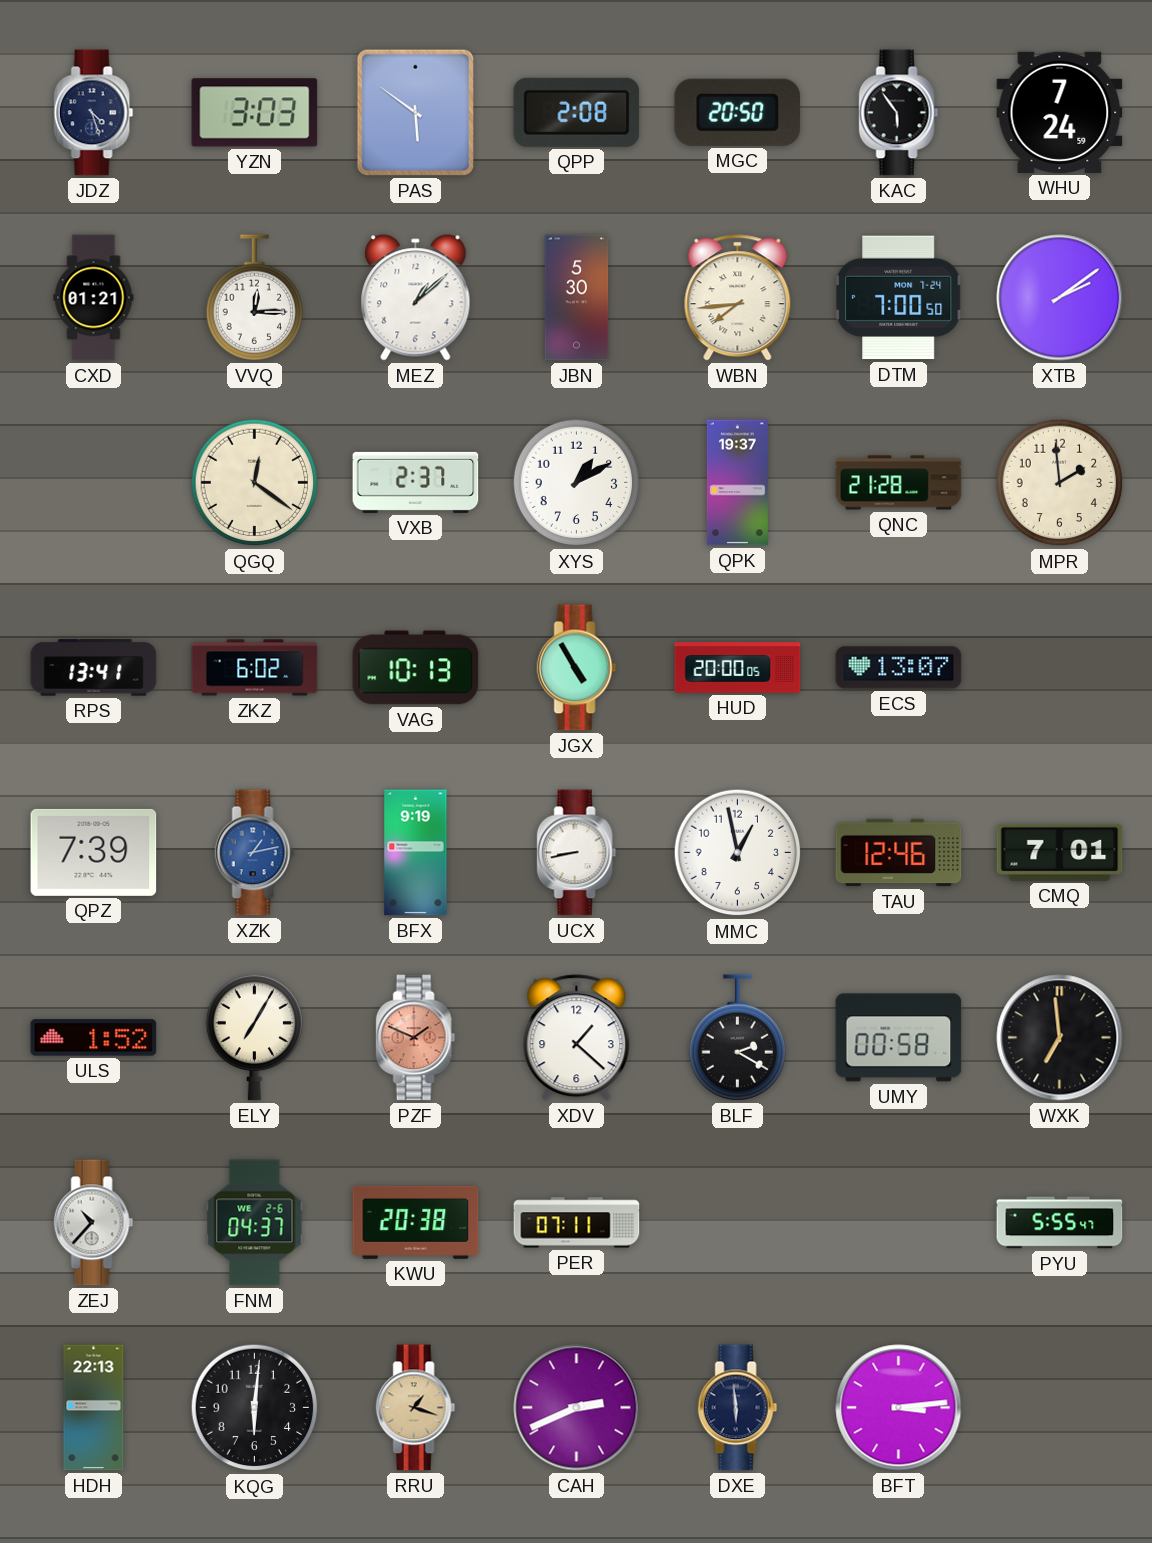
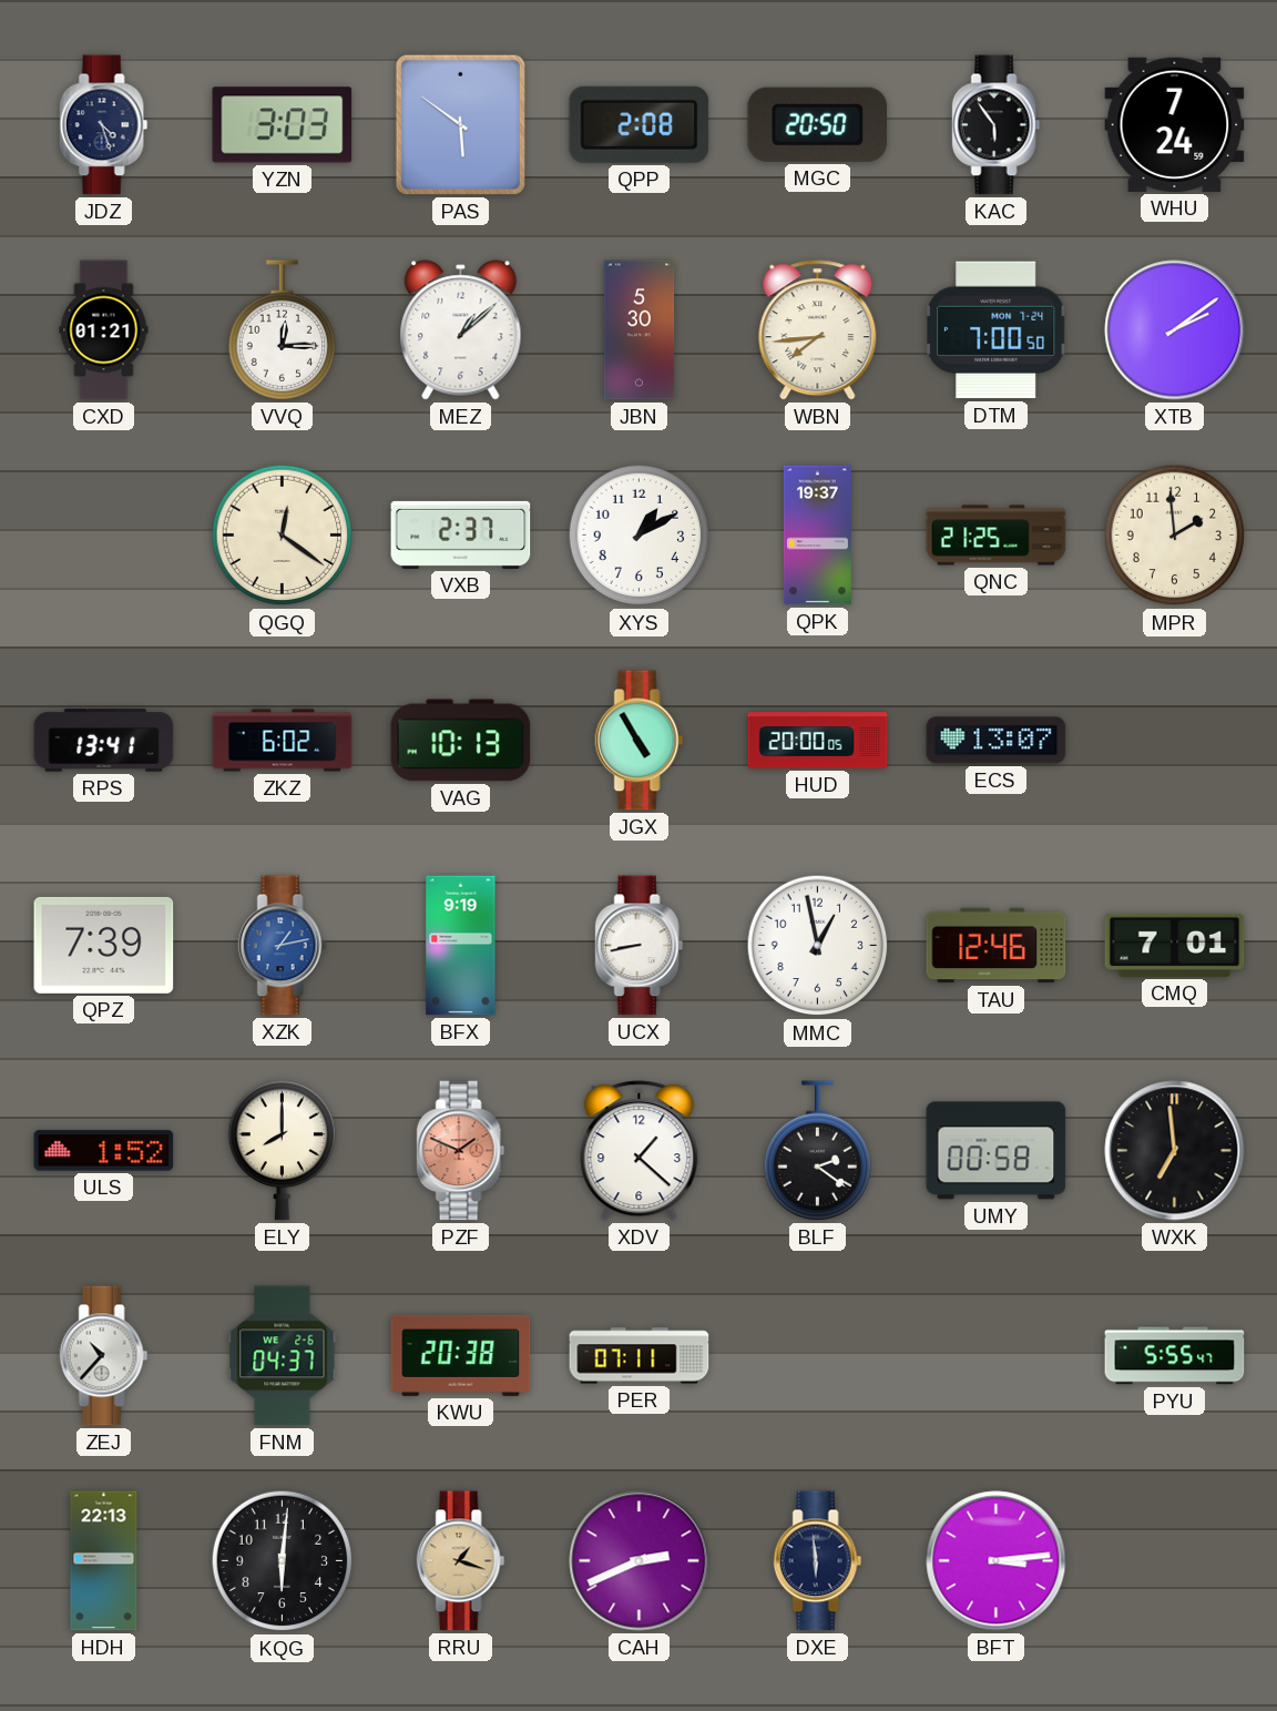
QNC: 21:28 -> 21:25
ELY: 7:05 -> 8:00
BLF: 2:20 -> 2:21
